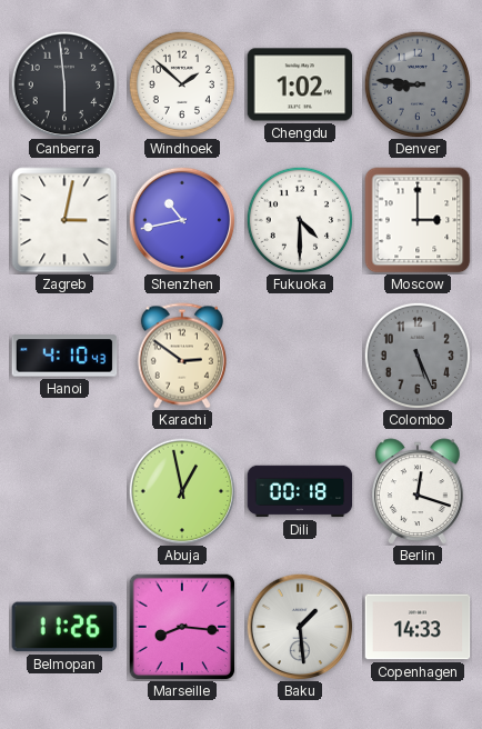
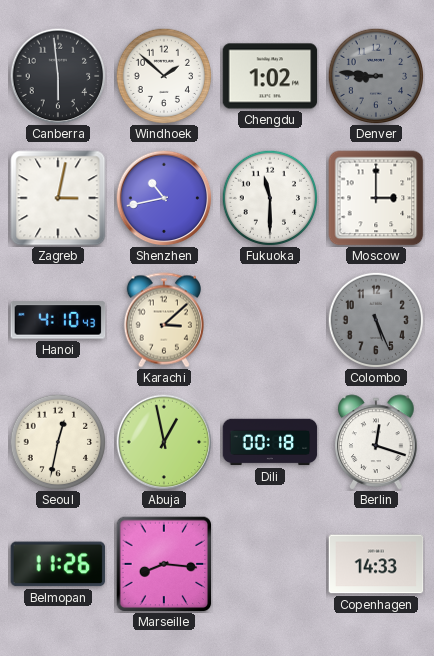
Fukuoka: 4:30 -> 11:30
Karachi: 2:51 -> 3:08
Seoul: none -> 12:32
Baku: 1:29 -> none
